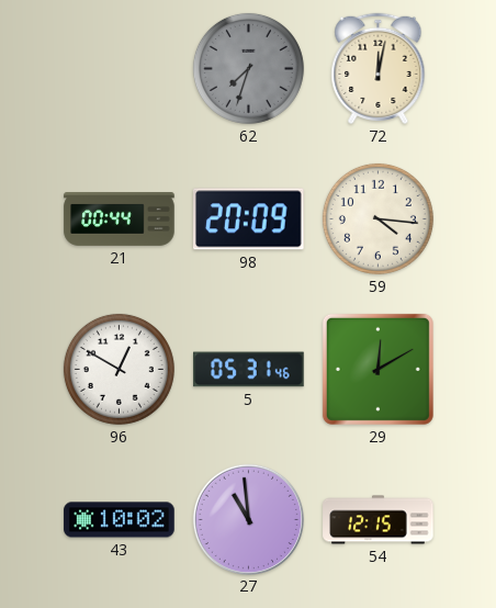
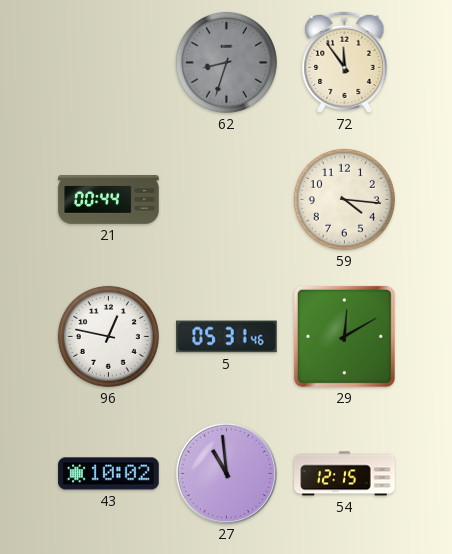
62: 7:33 -> 8:33
72: 12:02 -> 11:54
98: 20:09 -> none
96: 12:50 -> 12:47
